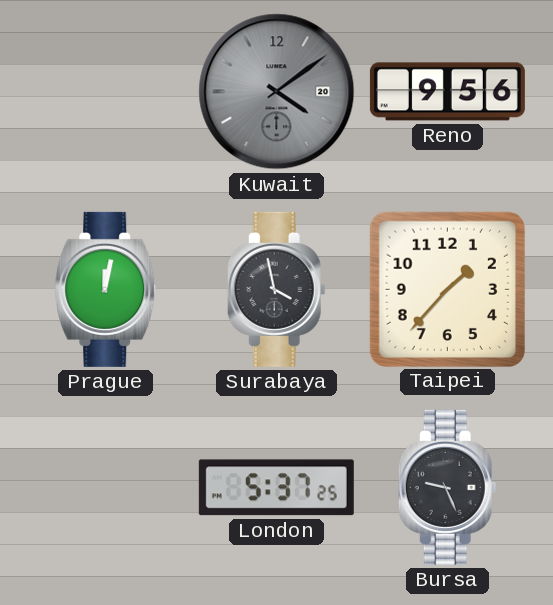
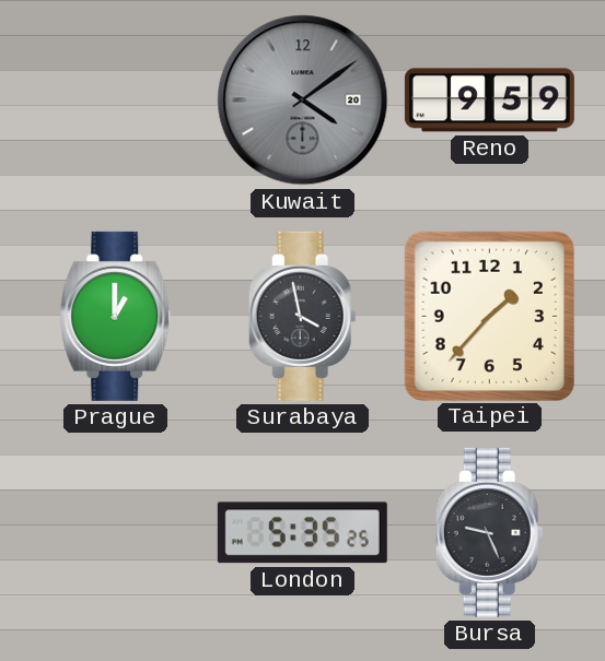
Reno: 9:56 -> 9:59
Prague: 12:02 -> 1:00
London: 5:37 -> 5:35
